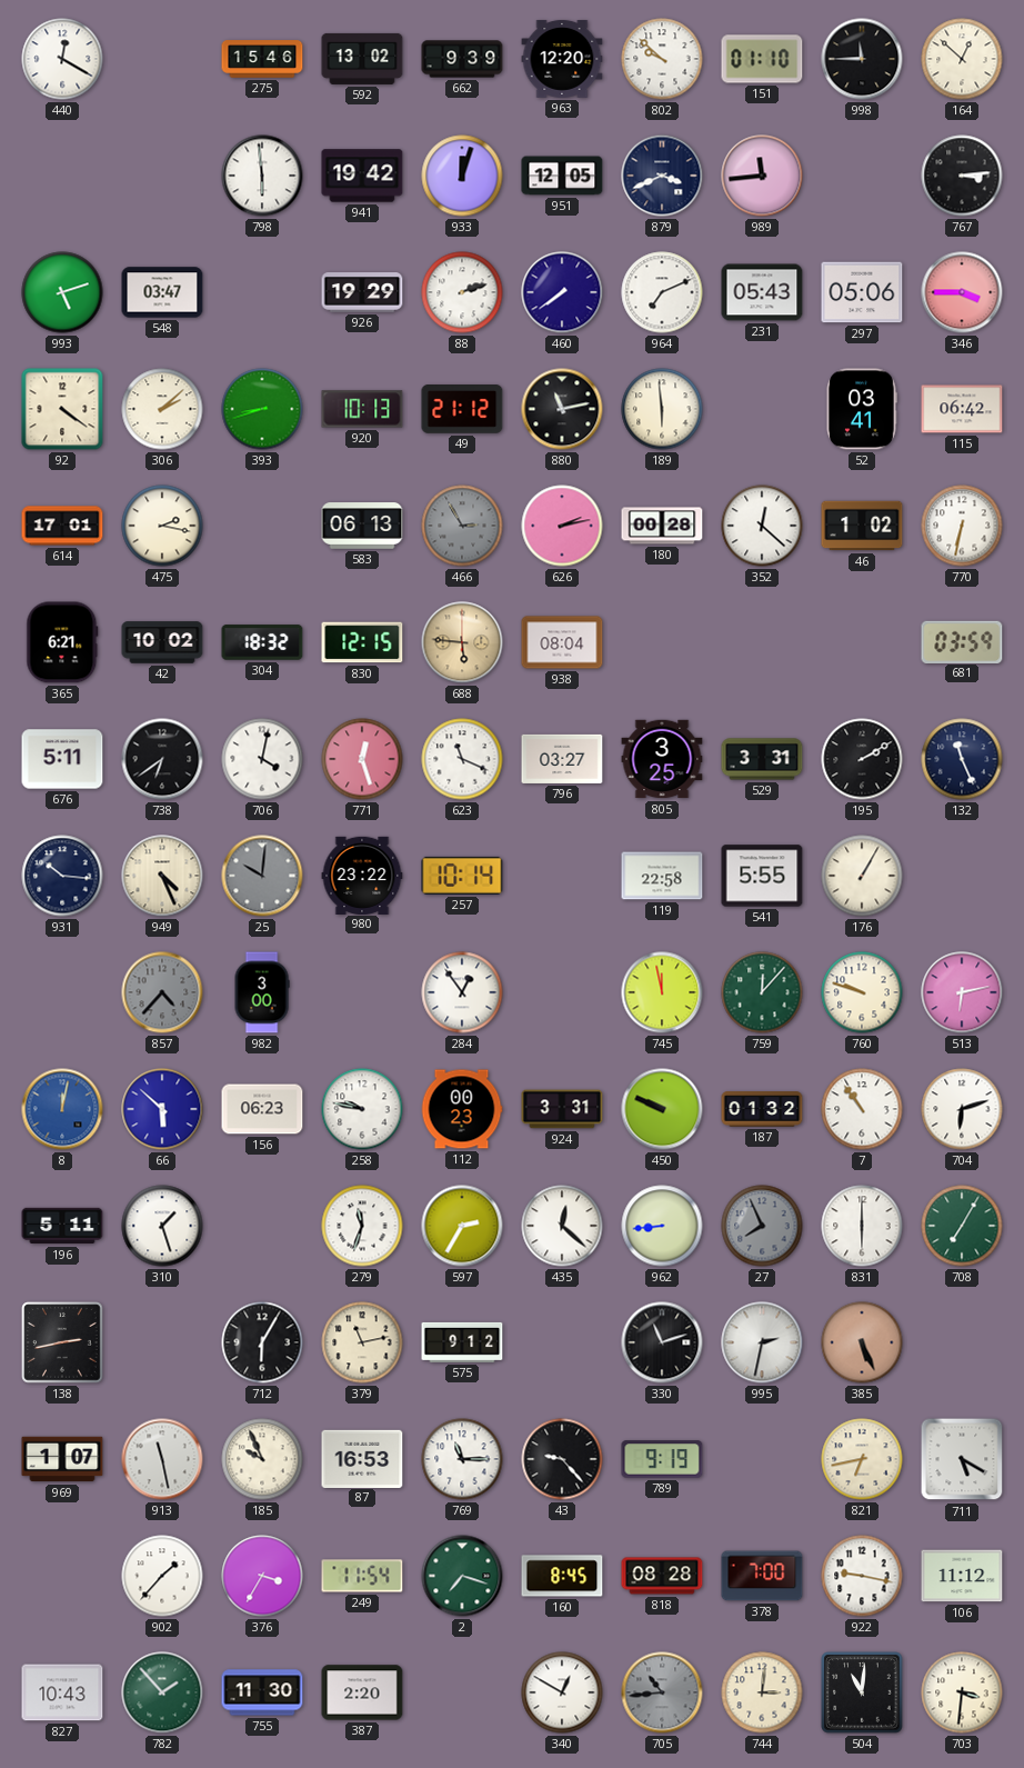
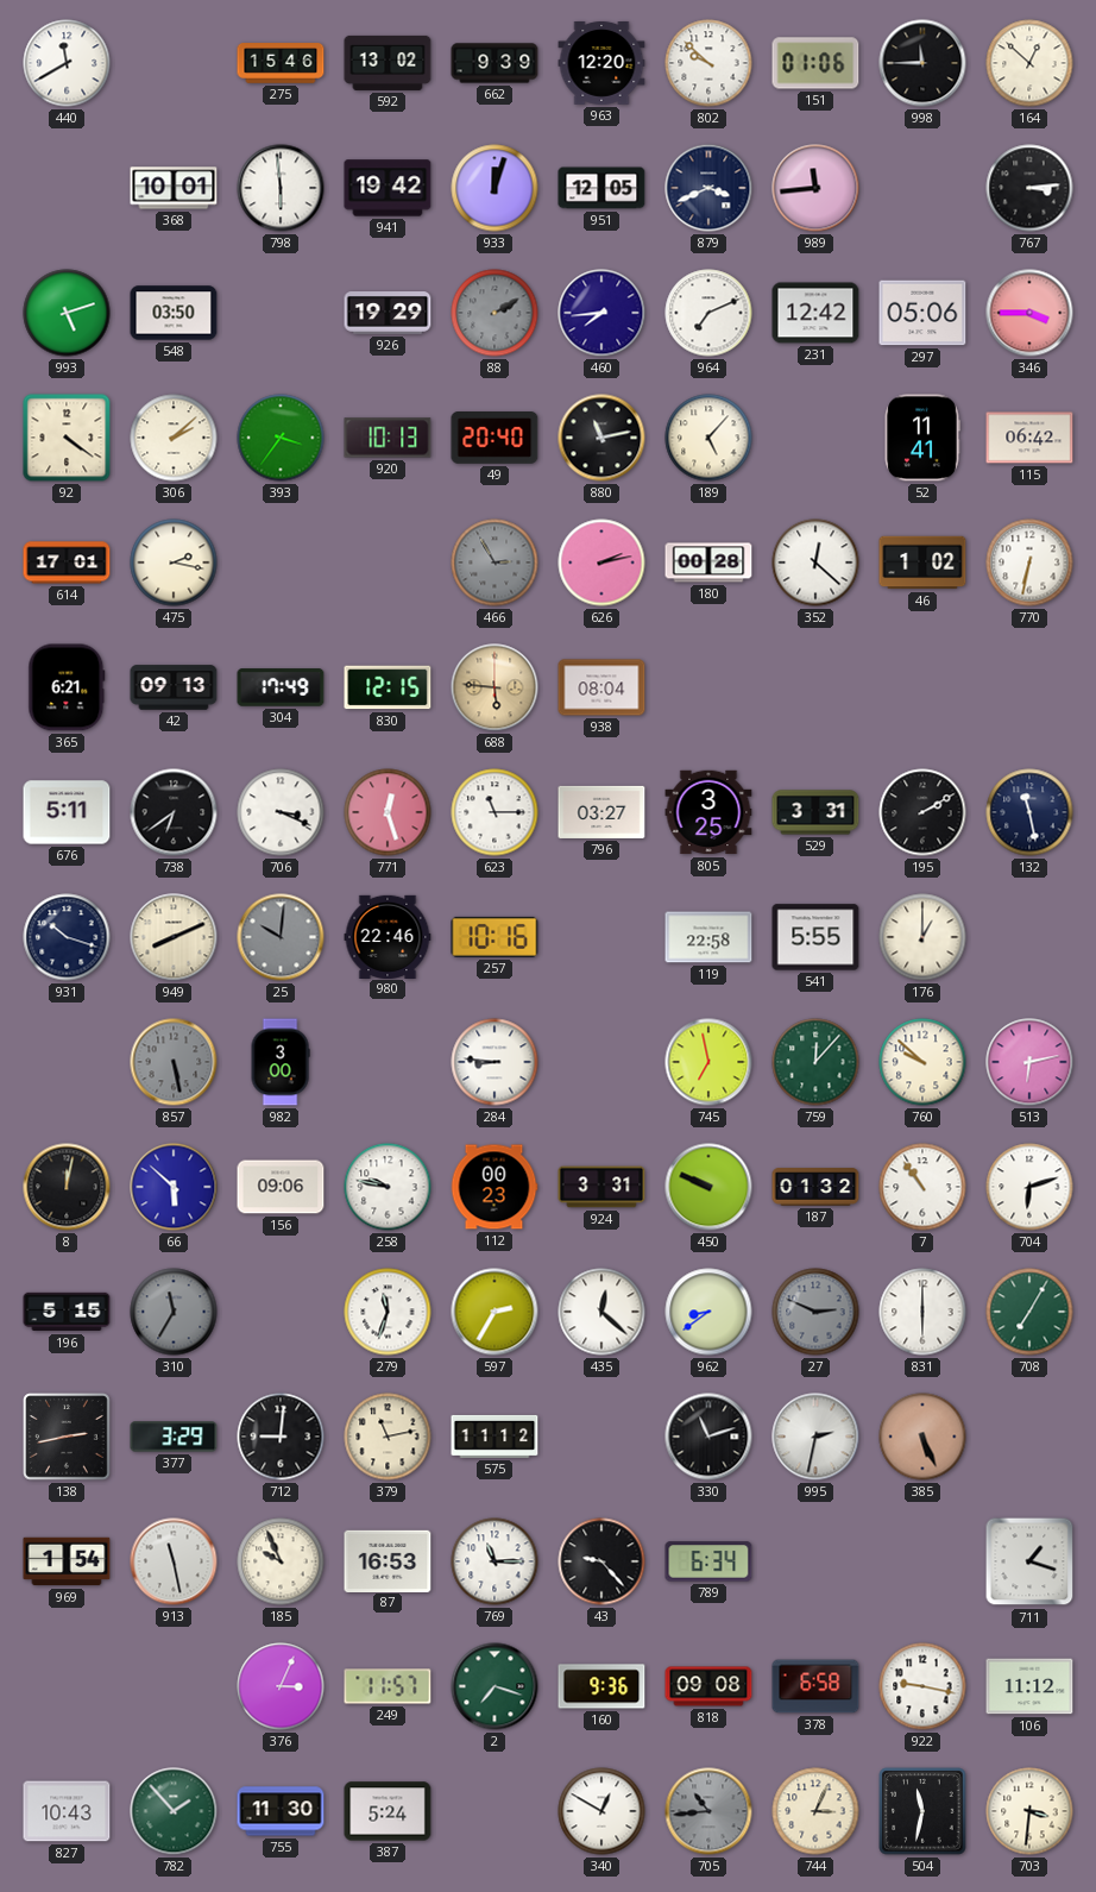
440: 12:20 -> 11:40
151: 01:10 -> 01:06
368: none -> 10:01
548: 03:47 -> 03:50
88: 2:12 -> 2:10
88 dial: white -> grey
460: 7:39 -> 7:44
231: 05:43 -> 12:42
393: 8:42 -> 3:36
49: 21:12 -> 20:40
189: 5:59 -> 5:07
52: 03:41 -> 11:41
583: 06:13 -> none
42: 10:02 -> 09:13
304: 18:32 -> 17:49
681: 03:59 -> none
706: 4:02 -> 3:19
623: 11:19 -> 11:15
132: 11:26 -> 11:28
931: 10:16 -> 10:18
949: 4:26 -> 8:11
980: 23:22 -> 22:46
257: 10:14 -> 10:16
176: 1:05 -> 1:00
857: 4:37 -> 5:28
284: 12:54 -> 8:46
745: 11:58 -> 6:58
760: 9:48 -> 9:52
8 dial: blue -> black
156: 06:23 -> 09:06
196: 5:11 -> 5:15
310: 1:27 -> 11:35
310 dial: white -> grey
962: 8:44 -> 8:39
27: 7:56 -> 2:49
377: none -> 3:29
712: 6:05 -> 9:01
575: 9:12 -> 11:12
969: 1:07 -> 1:54
789: 9:19 -> 6:34
821: 6:43 -> none
711: 5:20 -> 1:18
902: 1:37 -> none
376: 3:35 -> 3:04
249: 11:54 -> 11:57
160: 8:45 -> 9:36
818: 08:28 -> 09:08
378: 7:00 -> 6:58
387: 2:20 -> 5:24
744: 3:01 -> 3:04
504: 11:01 -> 11:32
